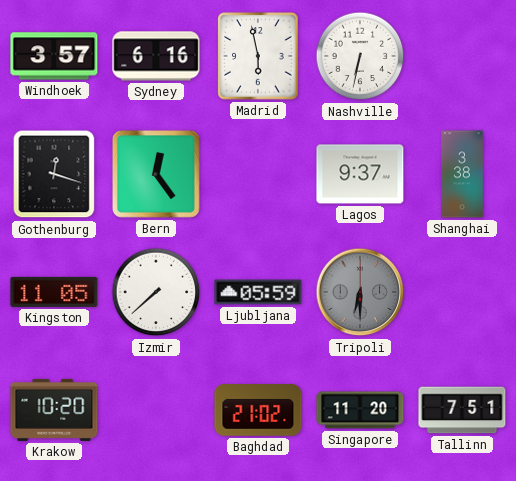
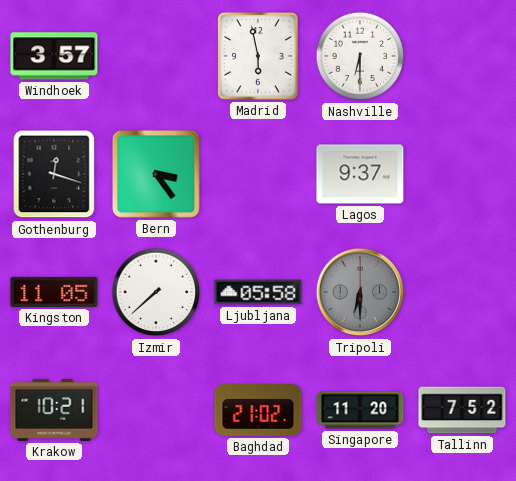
Sydney: 6:16 -> none
Nashville: 6:32 -> 6:30
Bern: 12:24 -> 3:24
Shanghai: 3:38 -> none
Ljubljana: 05:59 -> 05:58
Krakow: 10:20 -> 10:21
Tallinn: 7:51 -> 7:52
